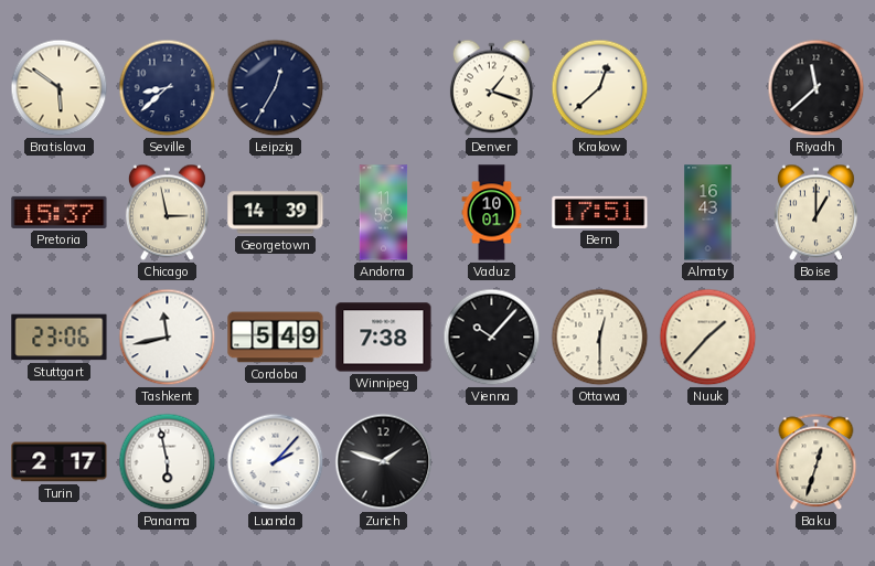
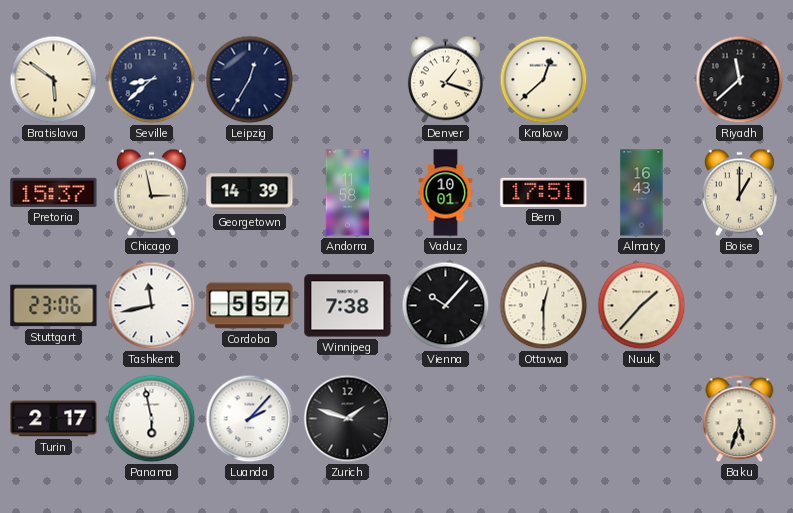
Cordoba: 5:49 -> 5:57
Baku: 12:33 -> 5:33
